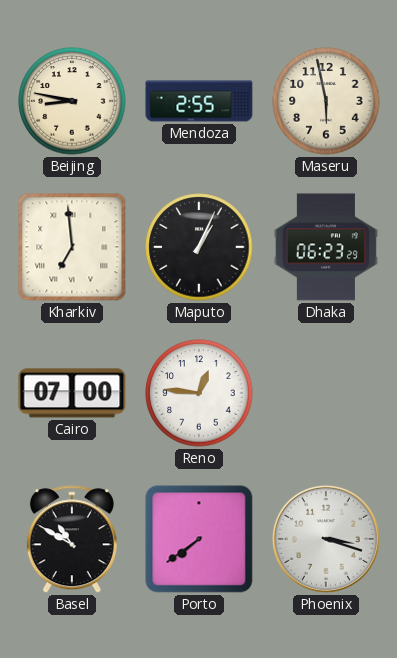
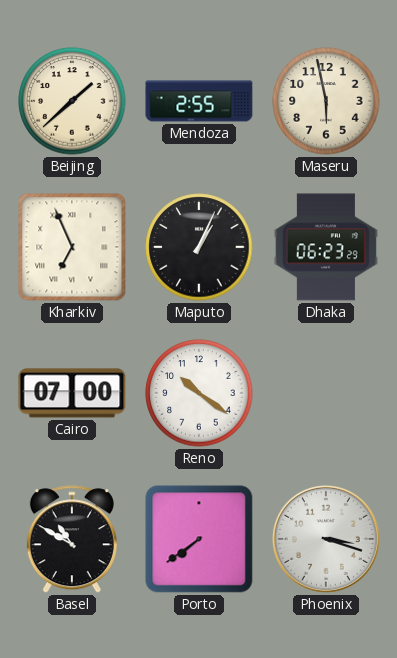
Beijing: 8:47 -> 1:38
Kharkiv: 6:59 -> 6:56
Reno: 12:46 -> 10:21
